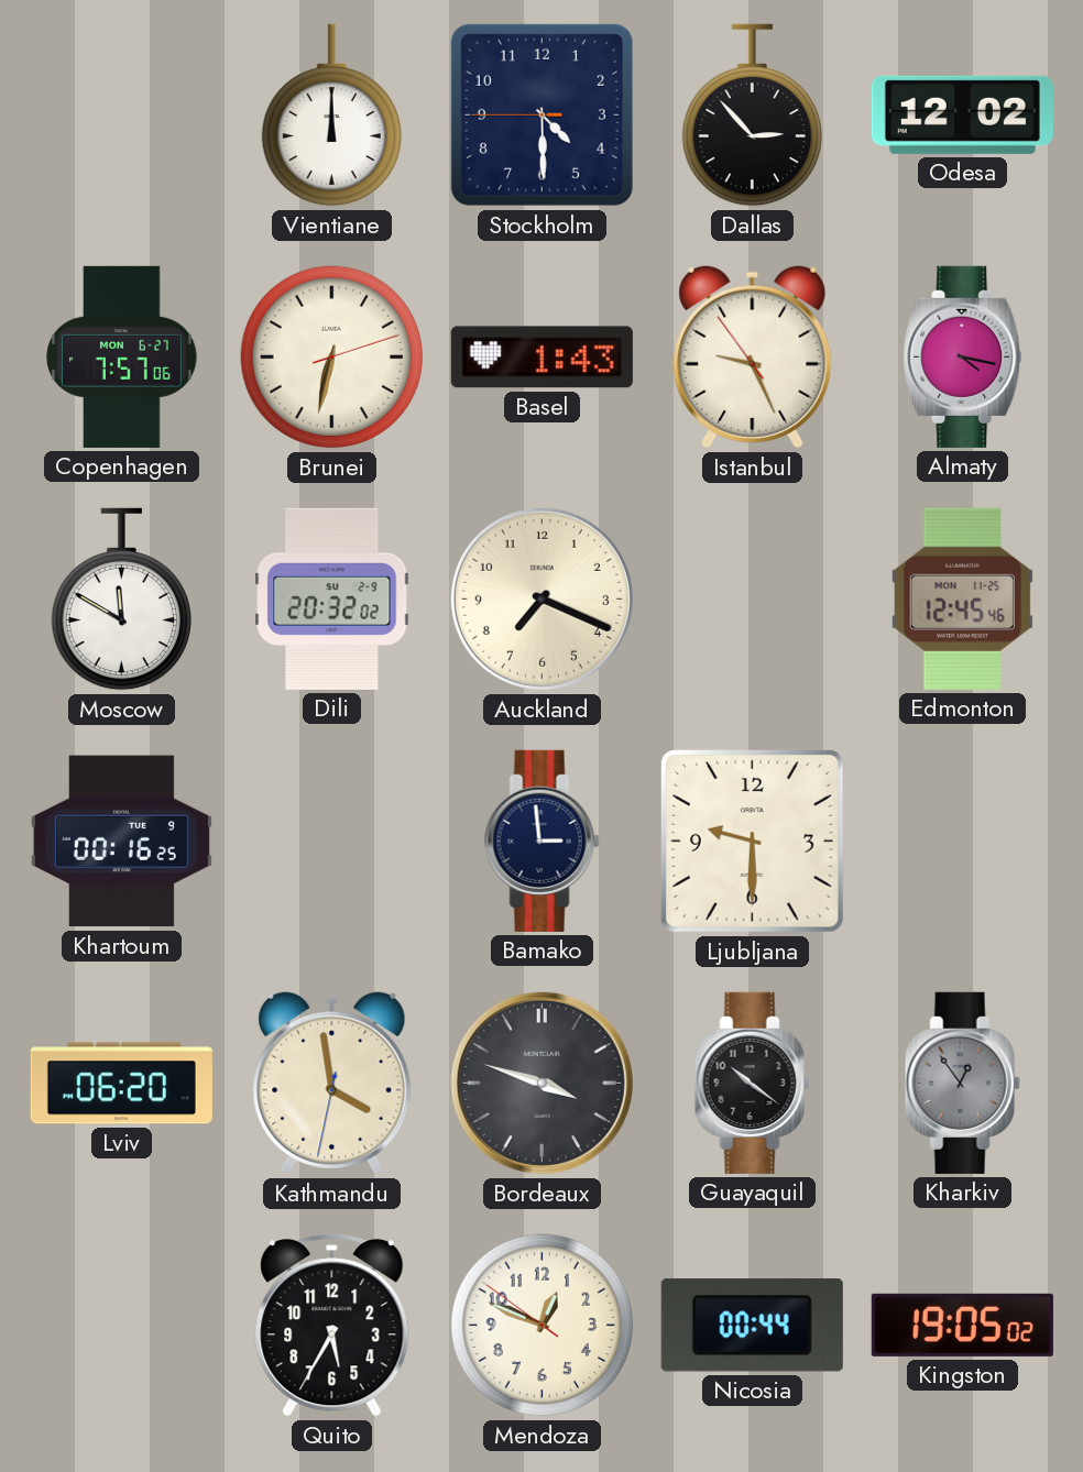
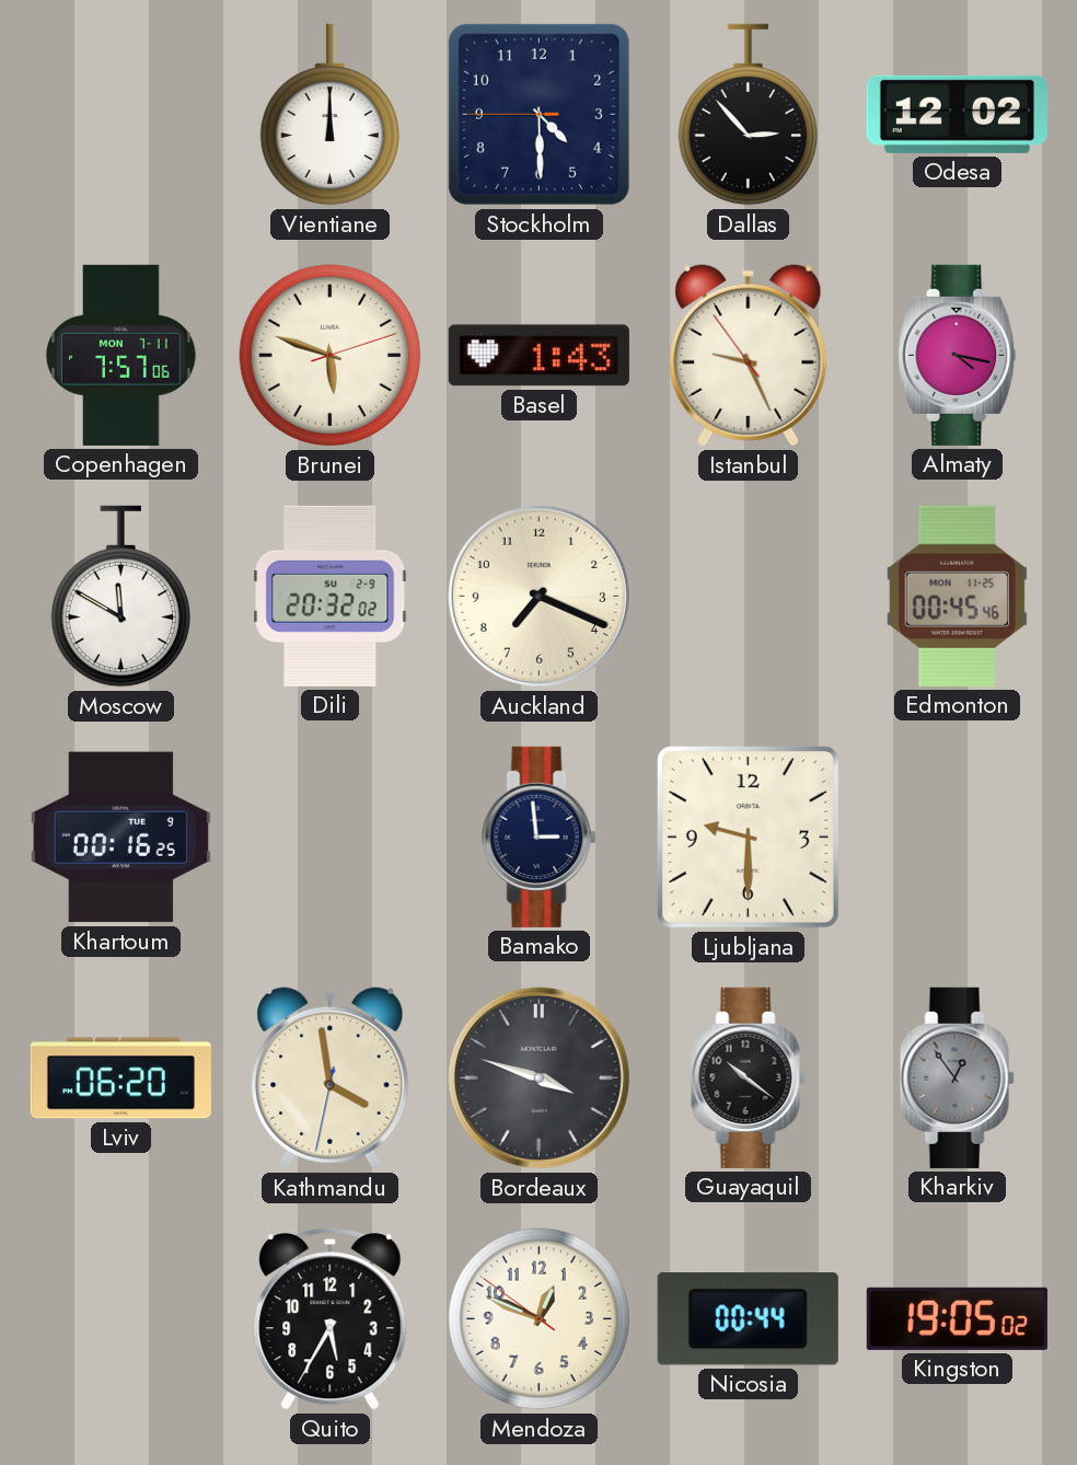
Copenhagen date: MON 6-27 -> MON 7-11
Brunei: 6:32 -> 5:48
Edmonton: 12:45 -> 00:45
